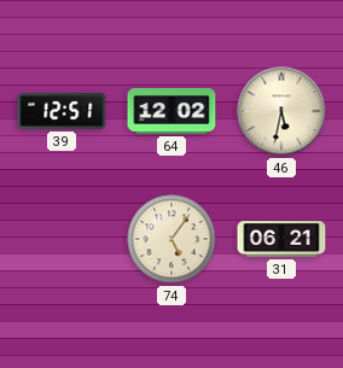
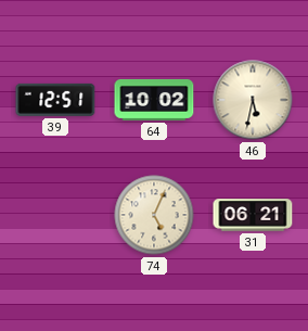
64: 12:02 -> 10:02
74: 5:06 -> 5:04
